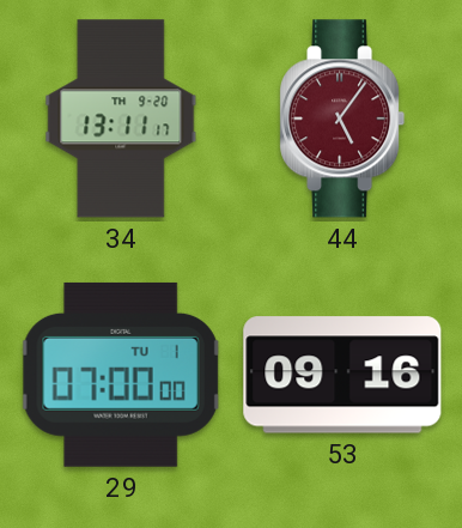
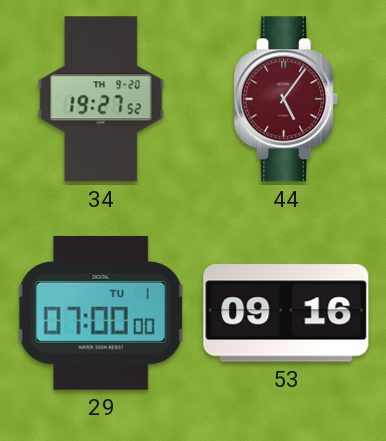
34: 13:11 -> 19:27
